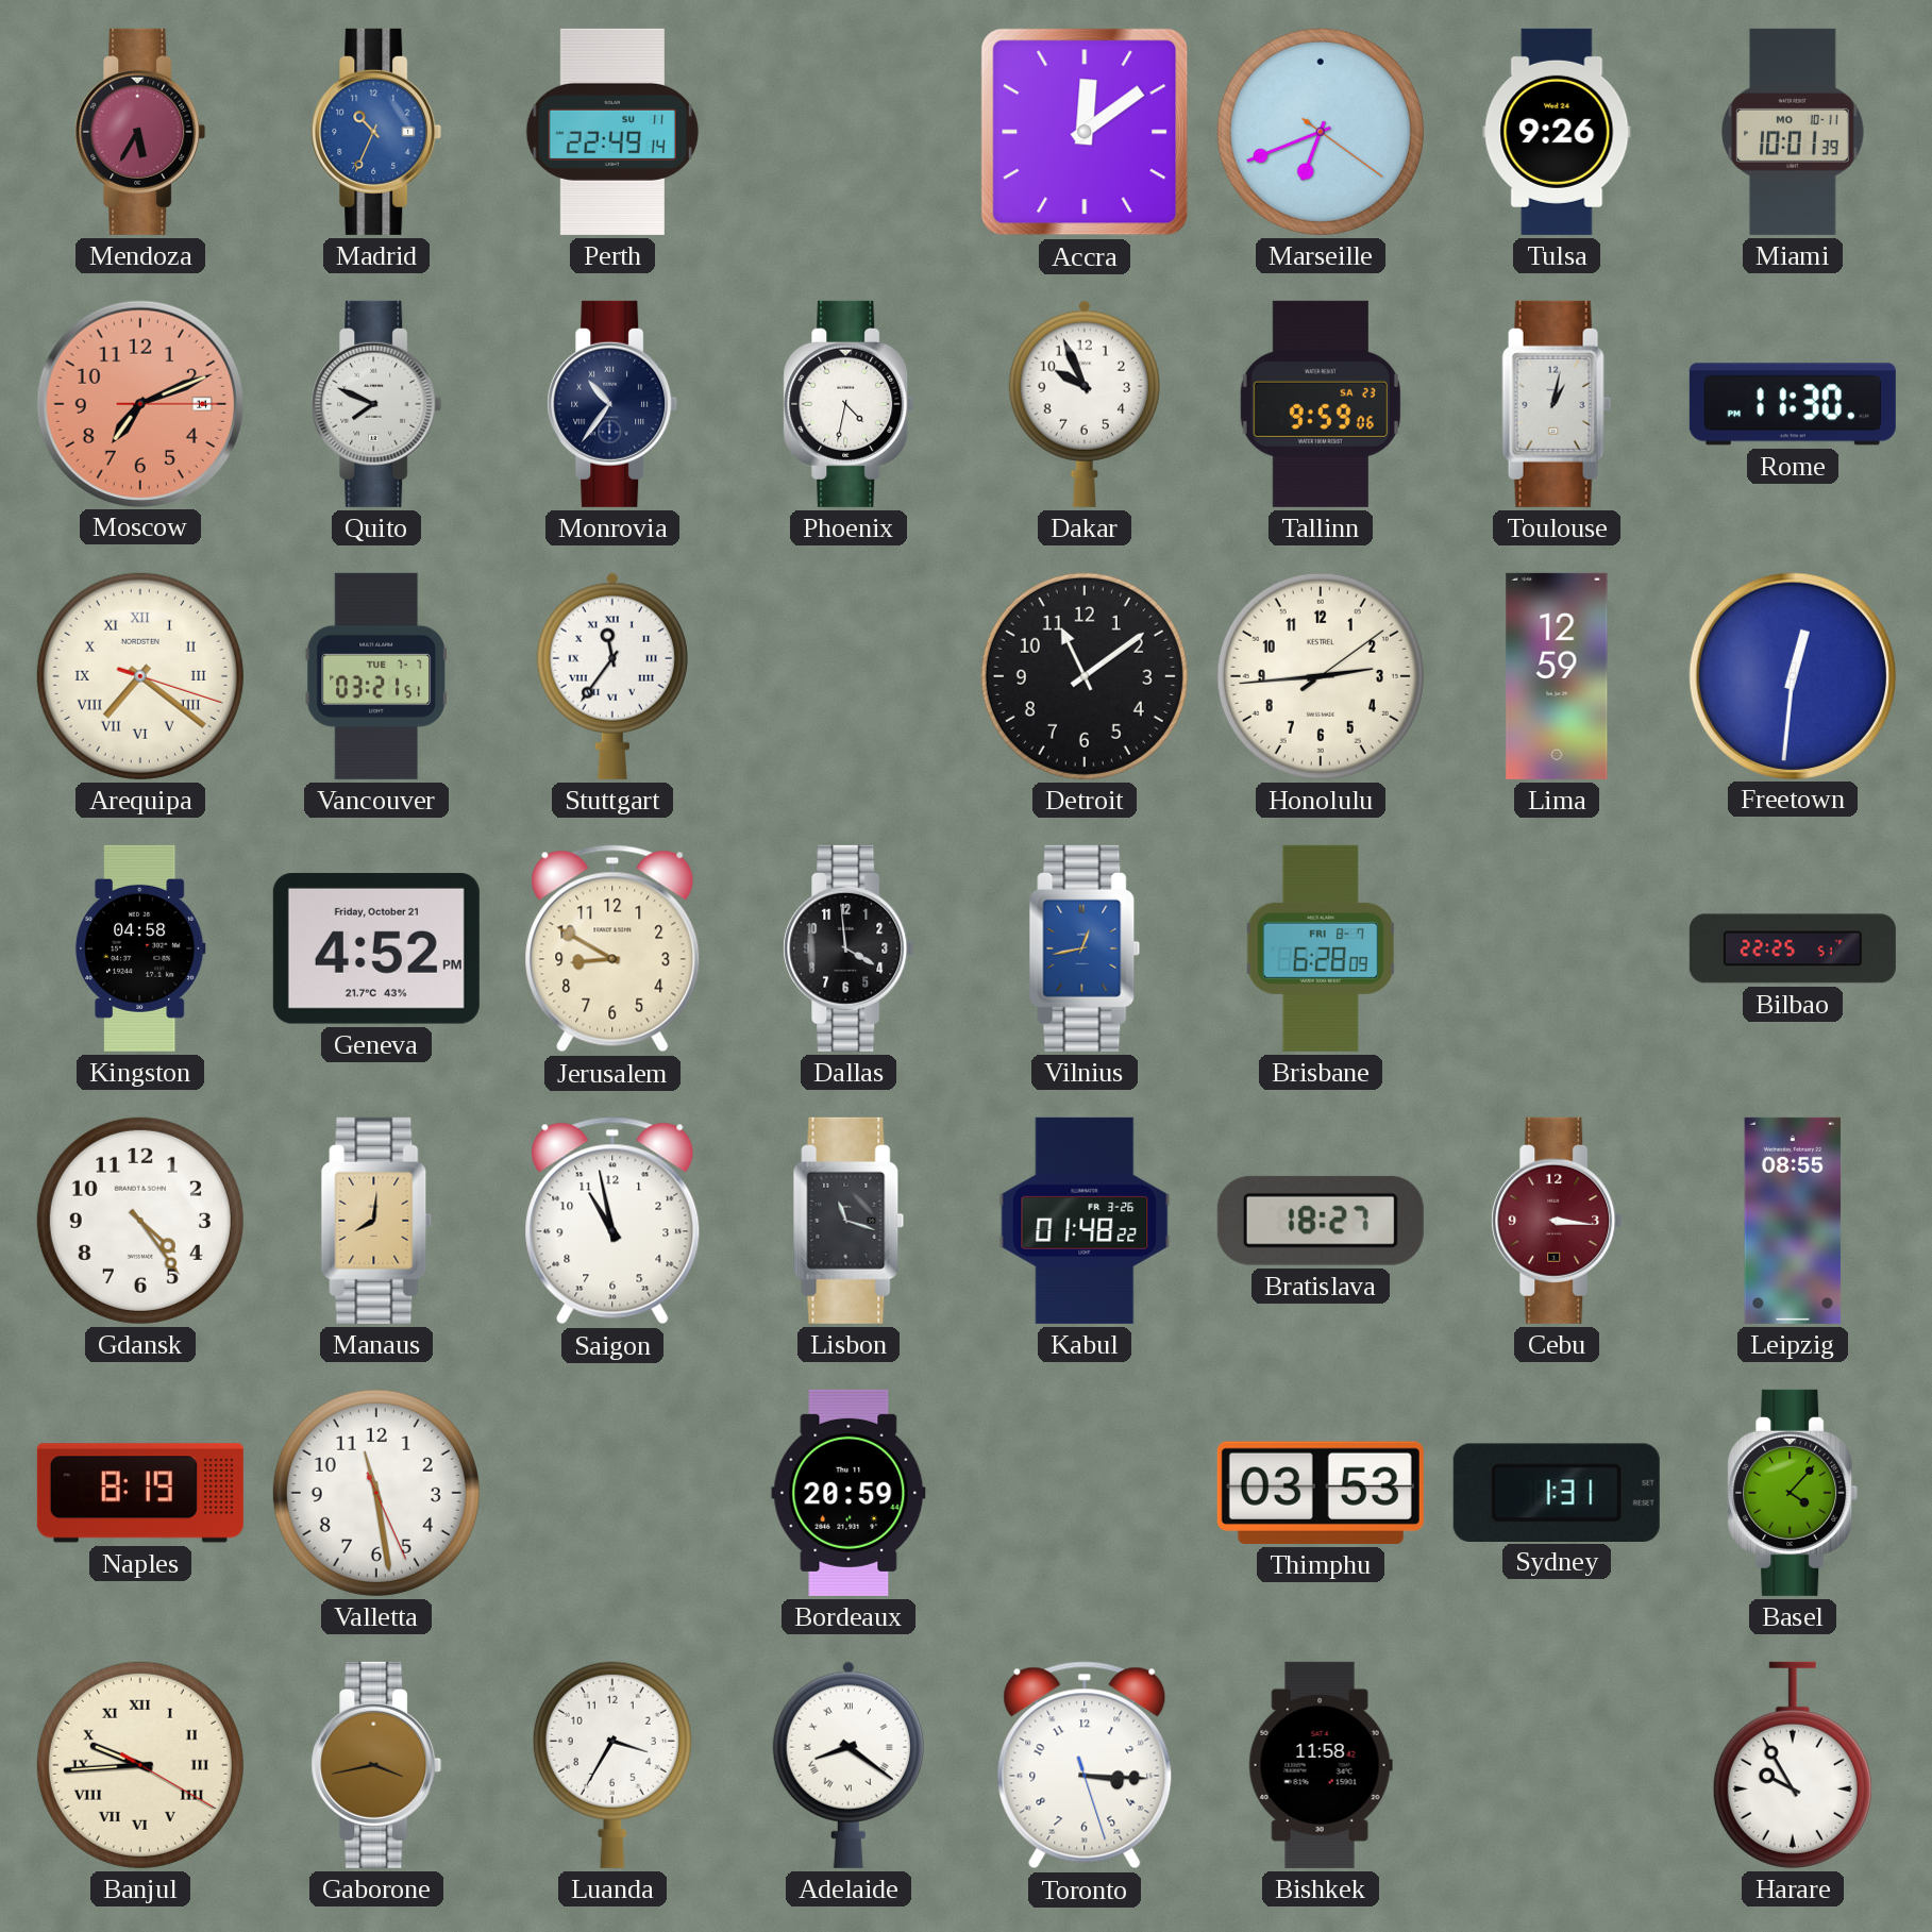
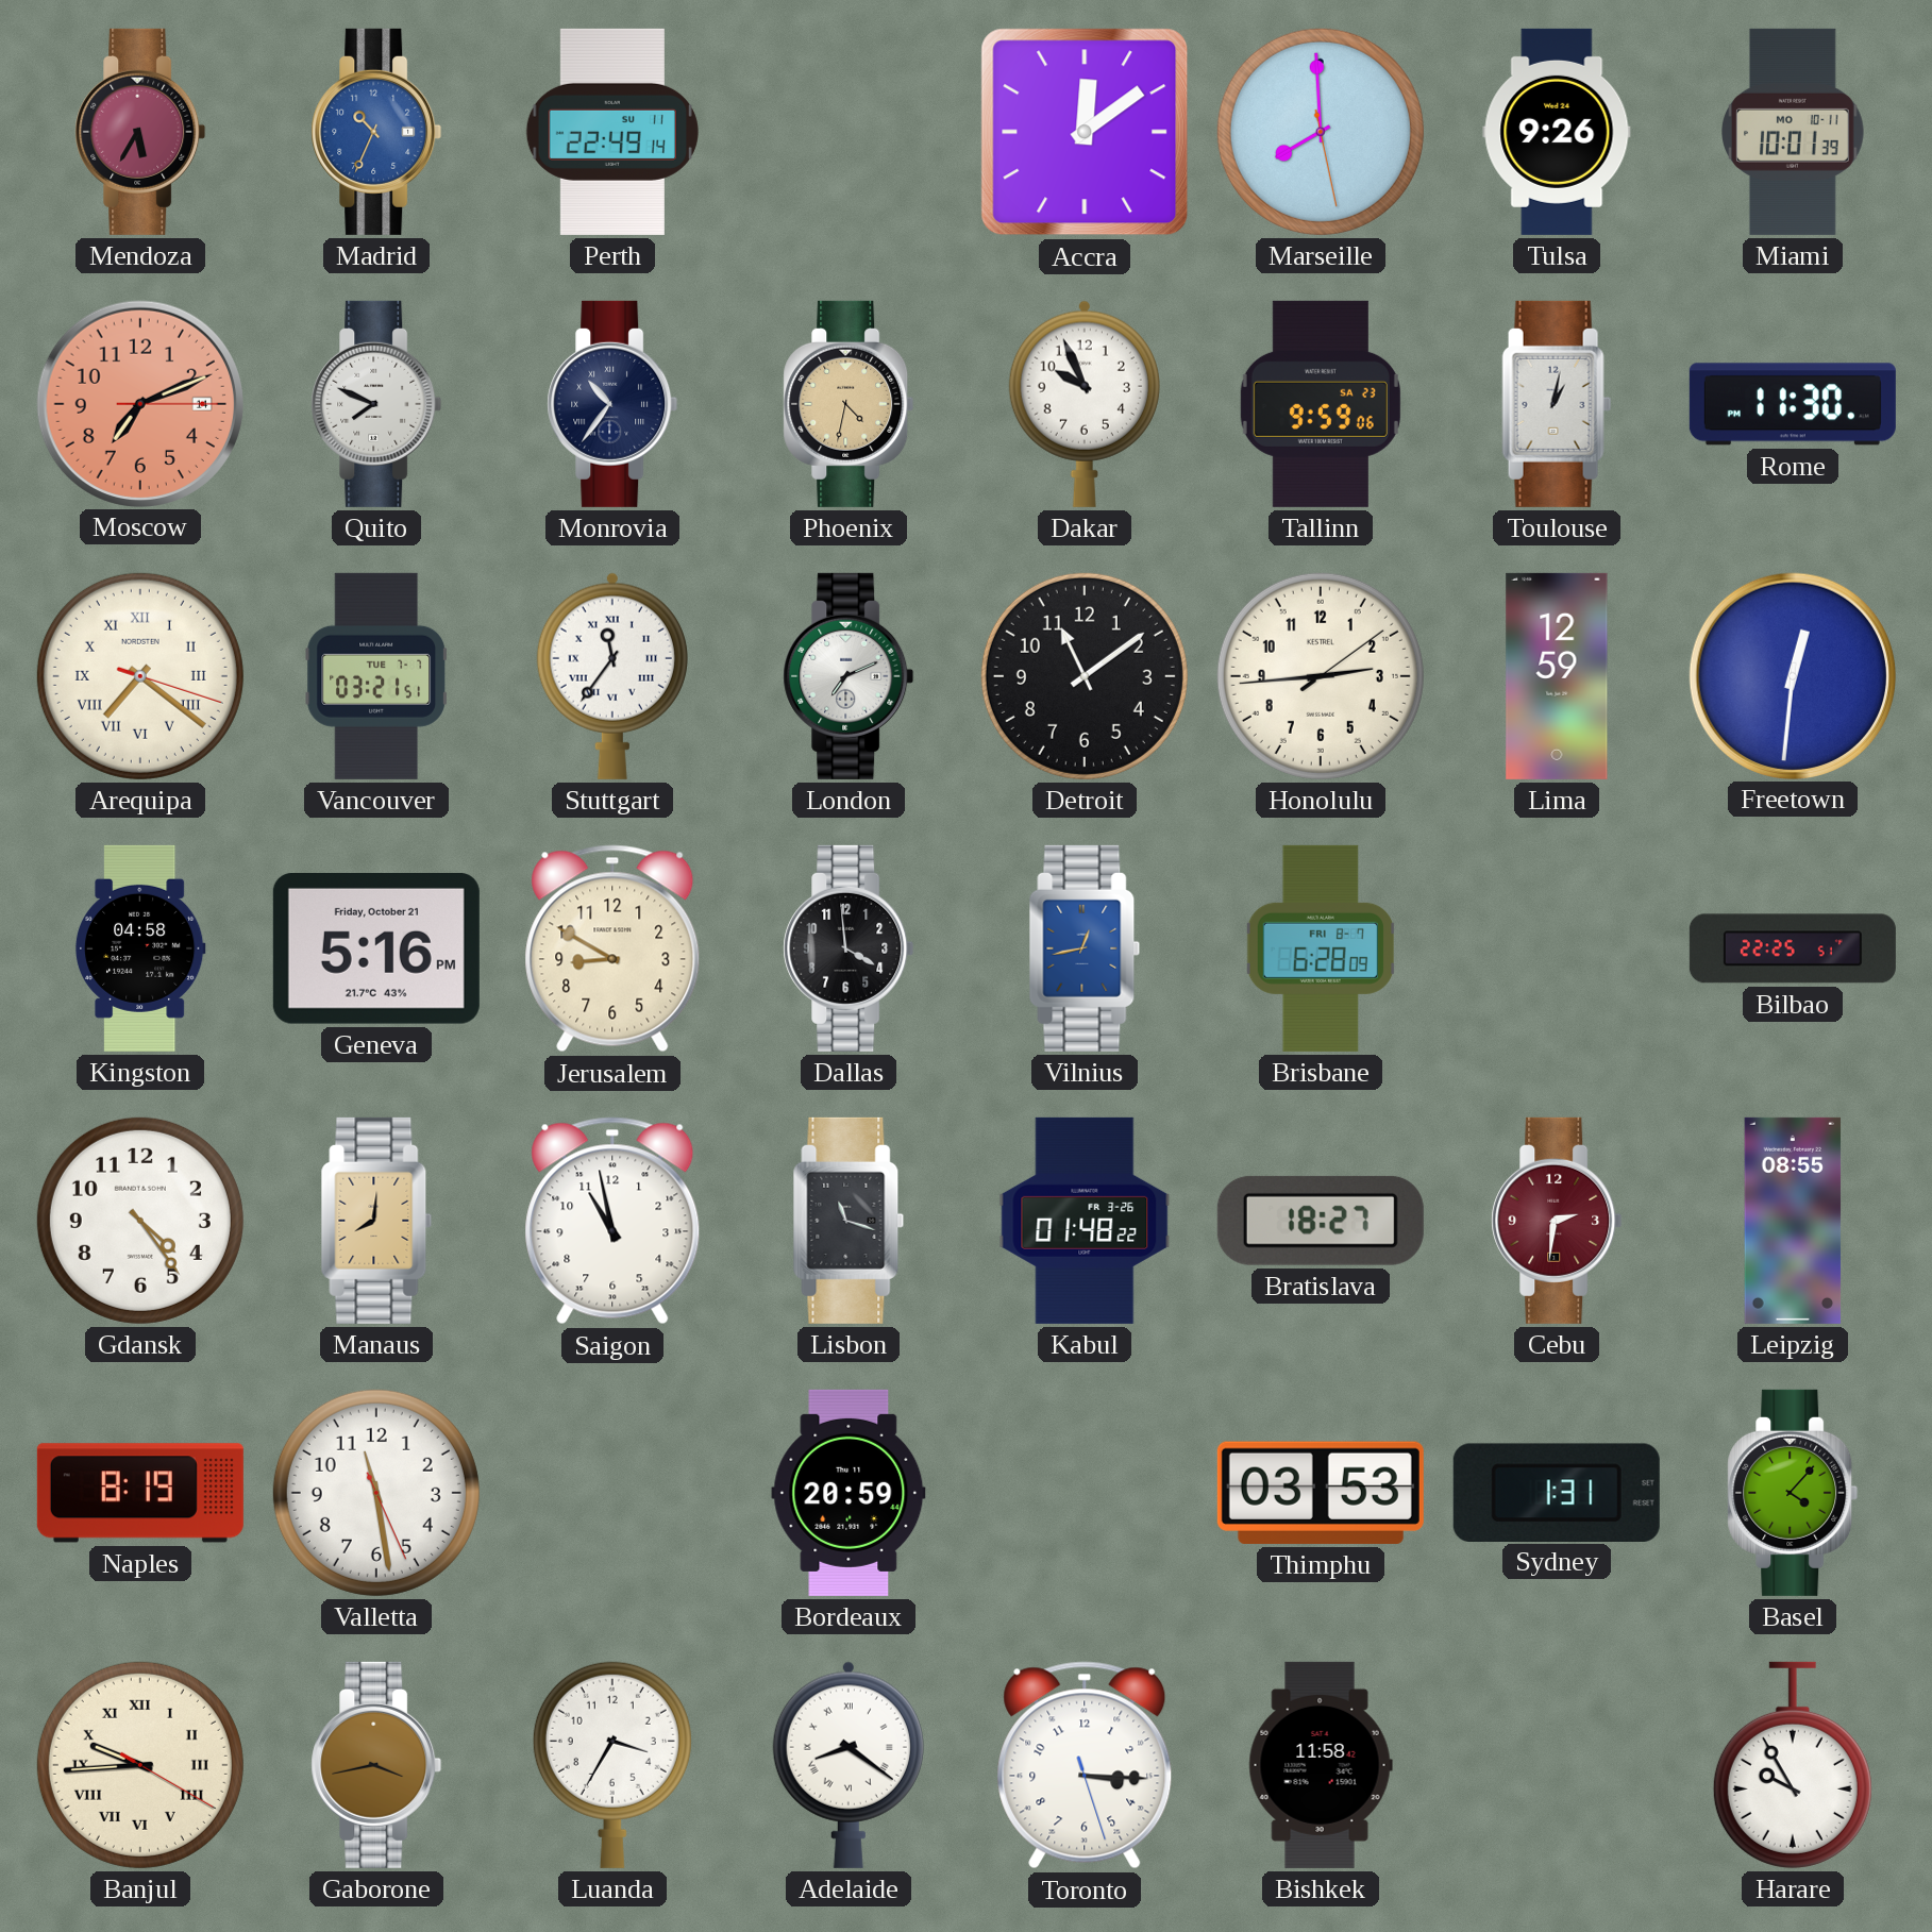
Marseille: 6:41 -> 7:59
Phoenix dial: white -> champagne
London: none -> 7:11
Geneva: 4:52 -> 5:16
Cebu: 3:16 -> 2:31
